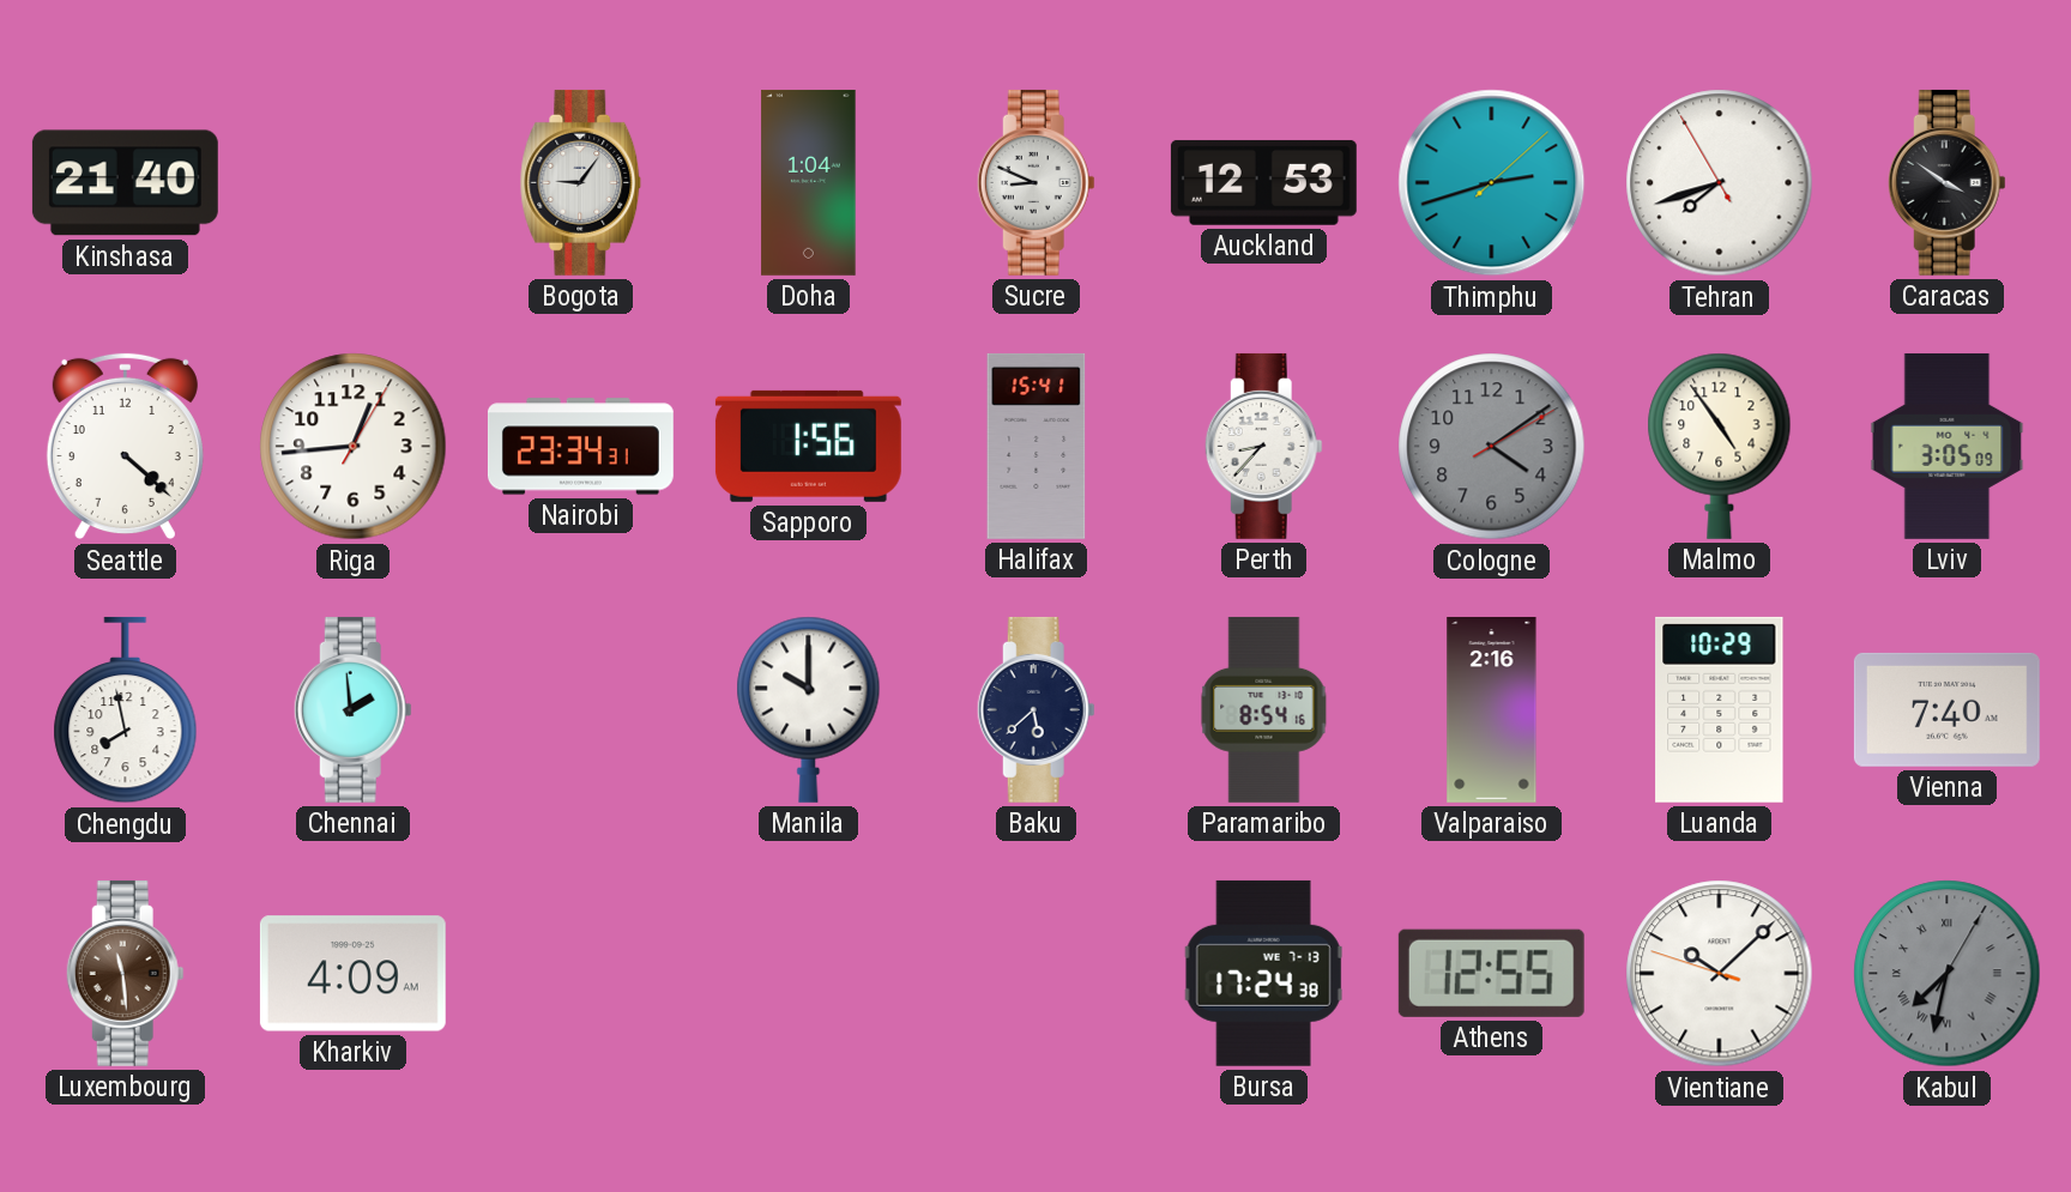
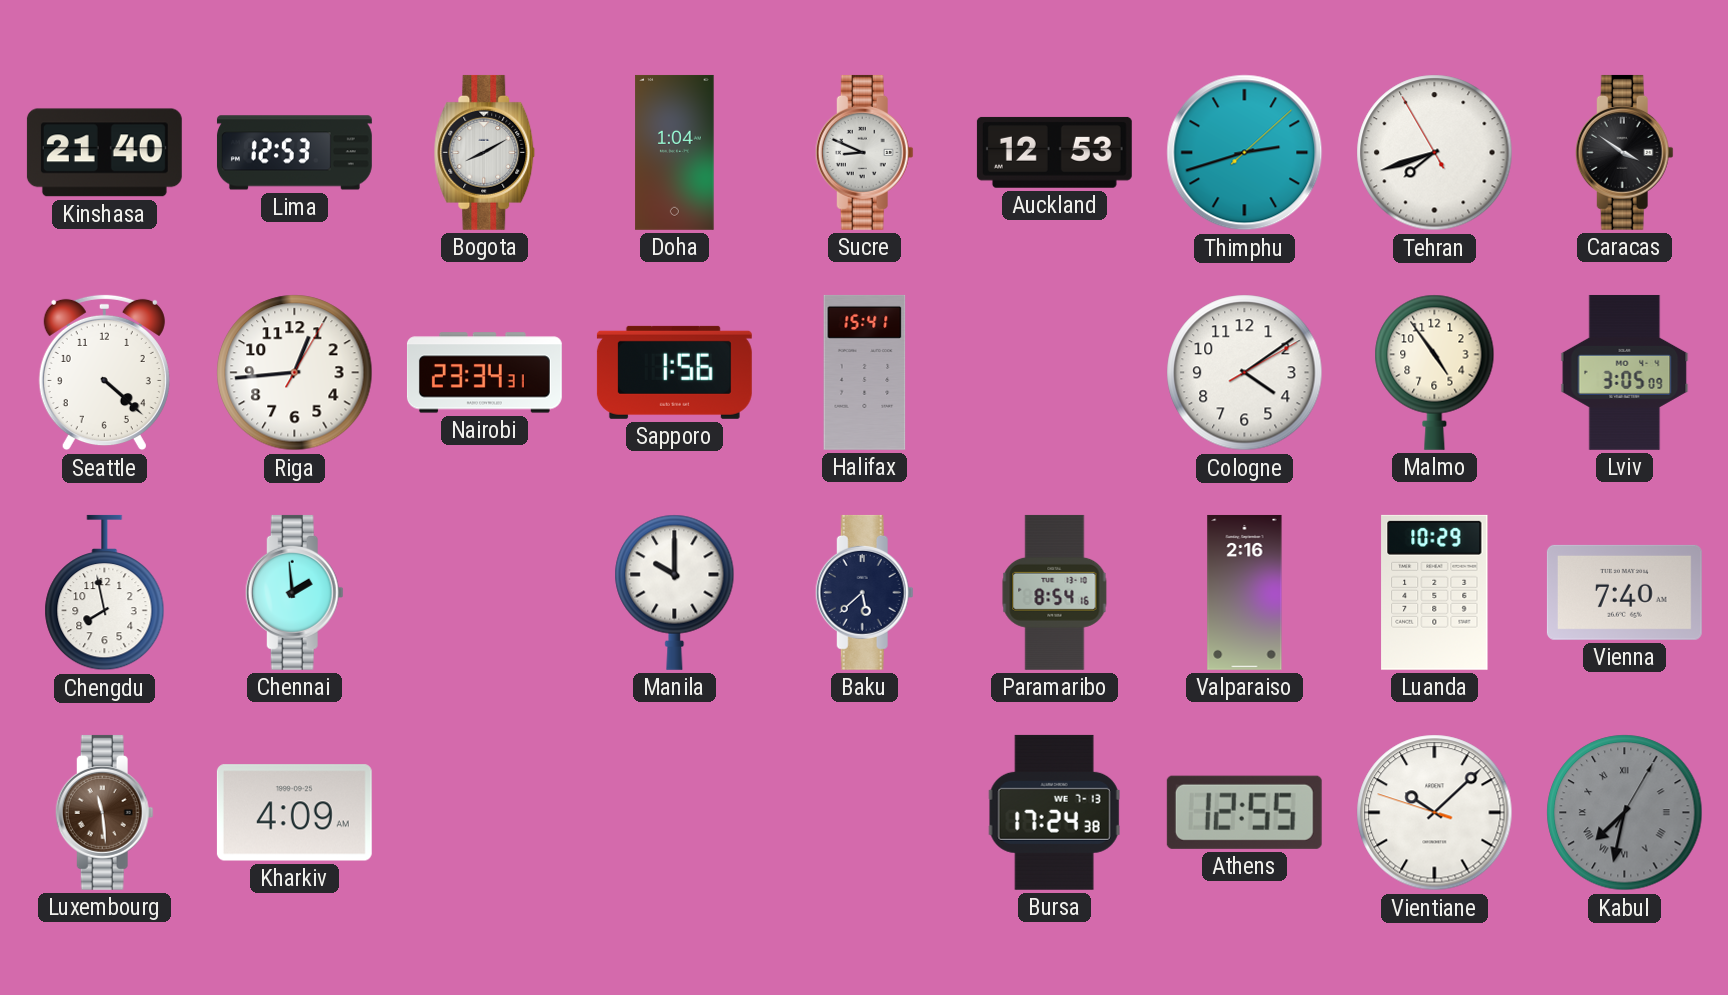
Lima: none -> 12:53
Bogota: 9:06 -> 8:10
Perth: 8:37 -> none
Cologne dial: grey -> white
